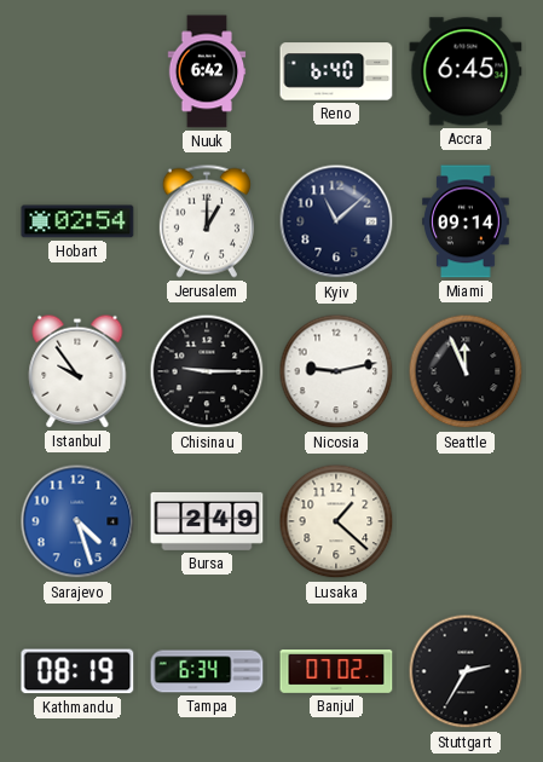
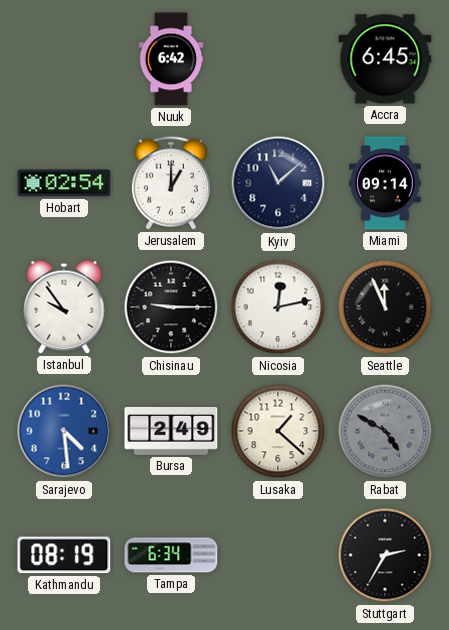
Reno: 6:40 -> none
Nicosia: 9:13 -> 12:13
Sarajevo: 4:27 -> 4:29
Rabat: none -> 4:50
Banjul: 07:02 -> none
